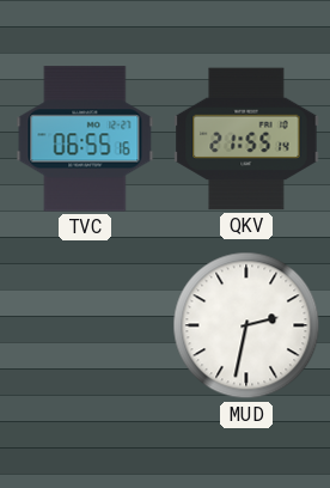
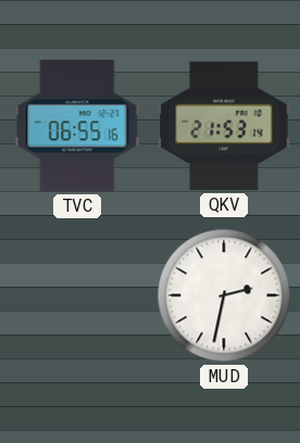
QKV: 21:55 -> 21:53
